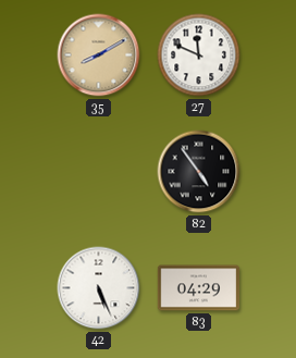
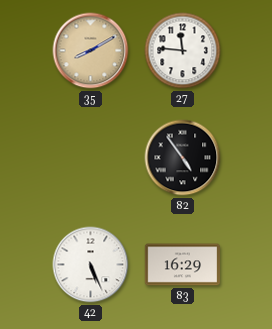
27: 11:49 -> 11:46
83: 04:29 -> 16:29
